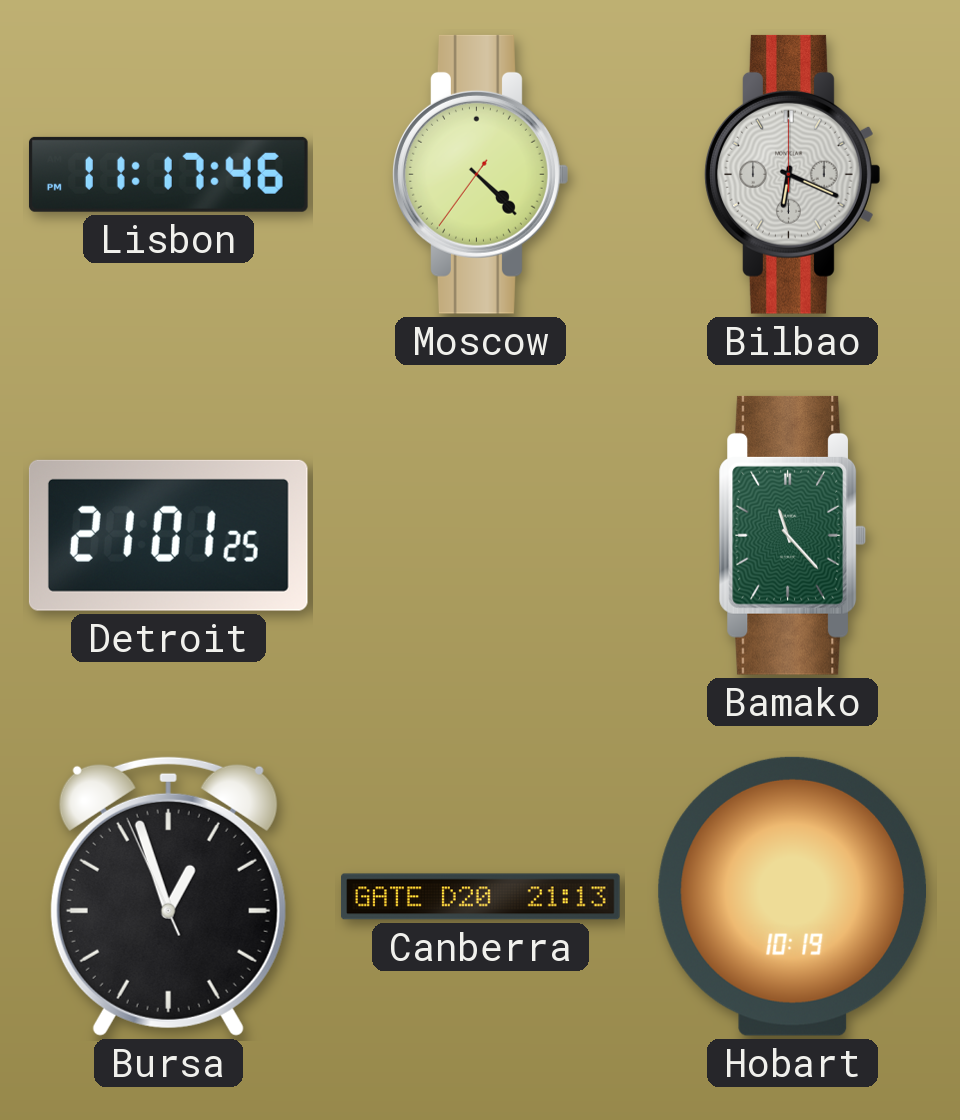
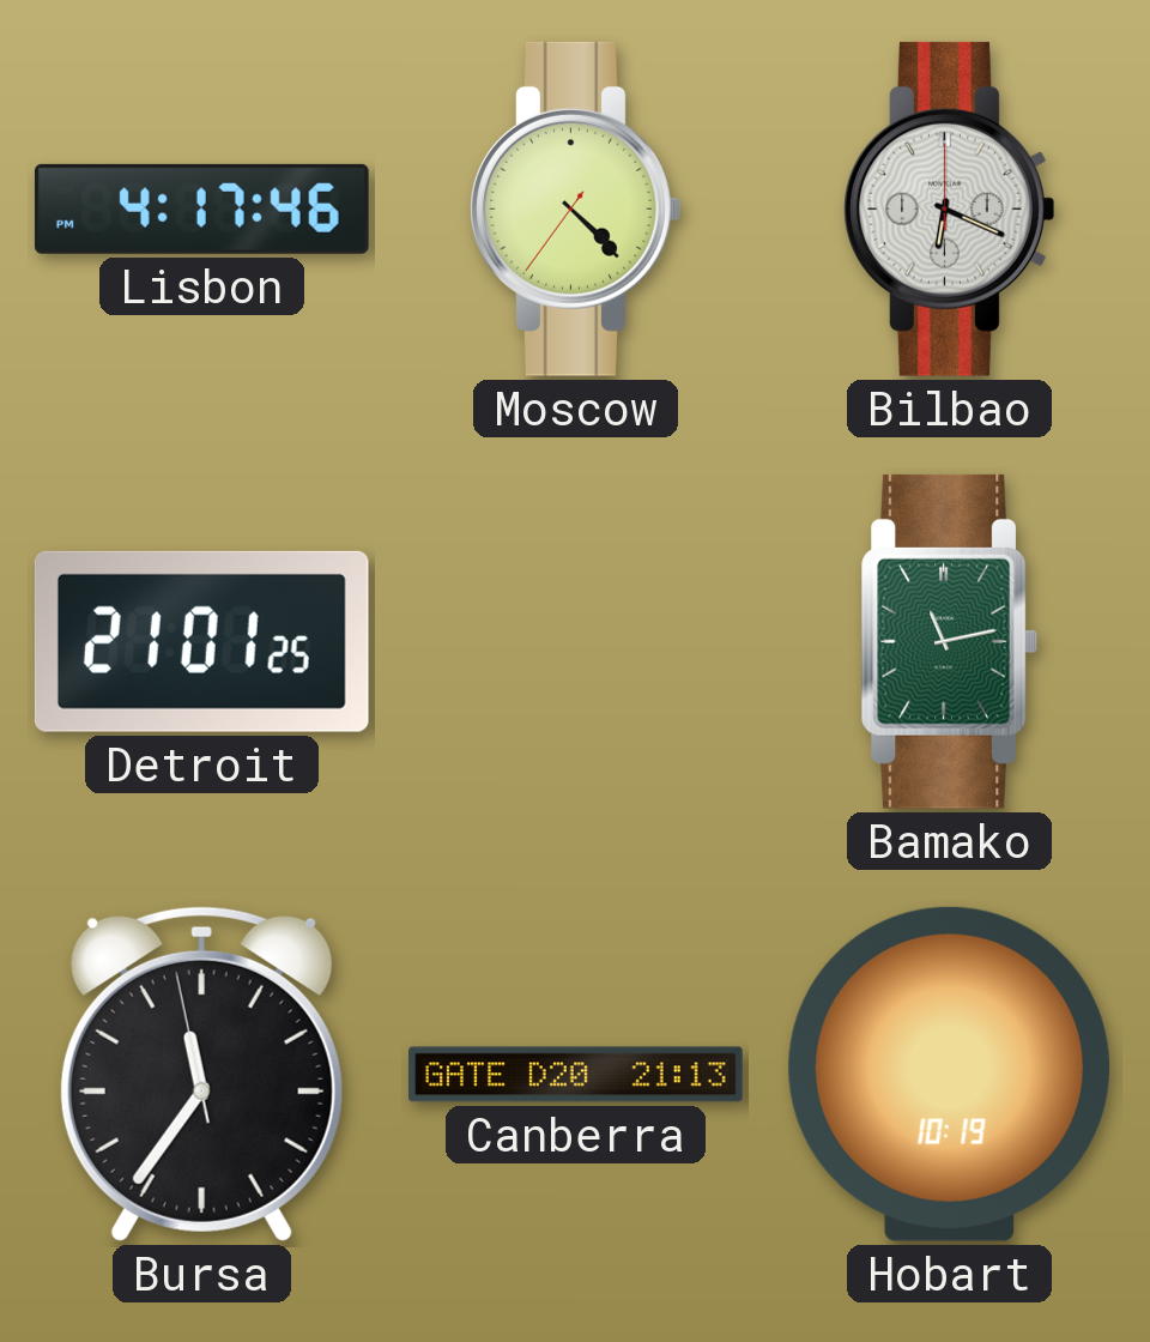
Lisbon: 11:17 -> 4:17
Bamako: 11:23 -> 11:13
Bursa: 12:56 -> 11:35
